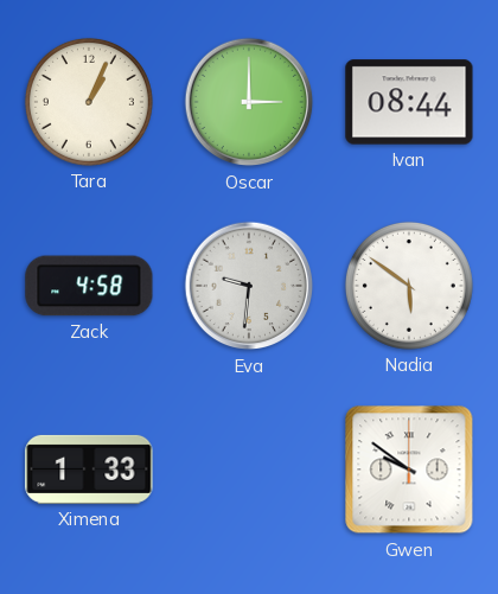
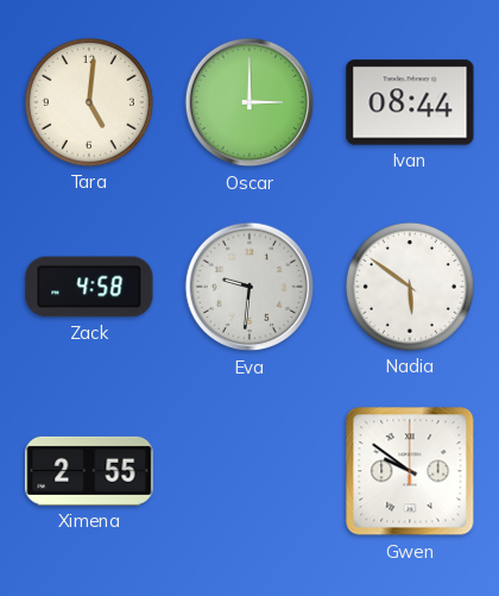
Tara: 1:04 -> 5:01
Ximena: 1:33 -> 2:55
